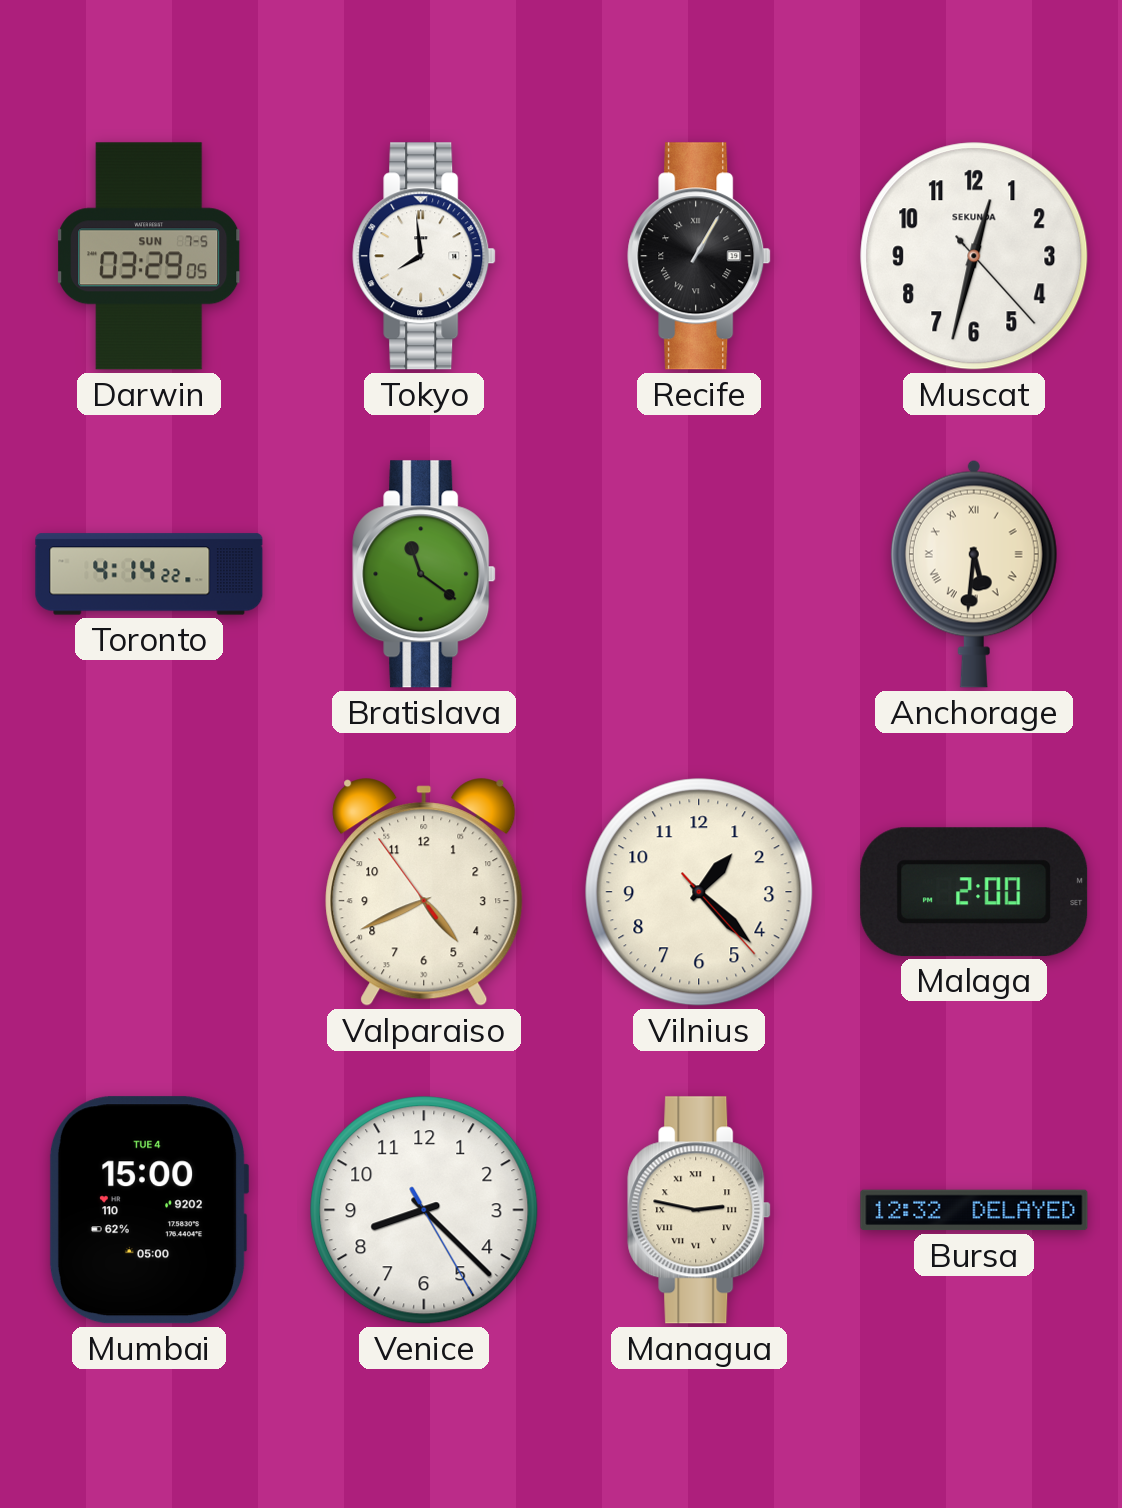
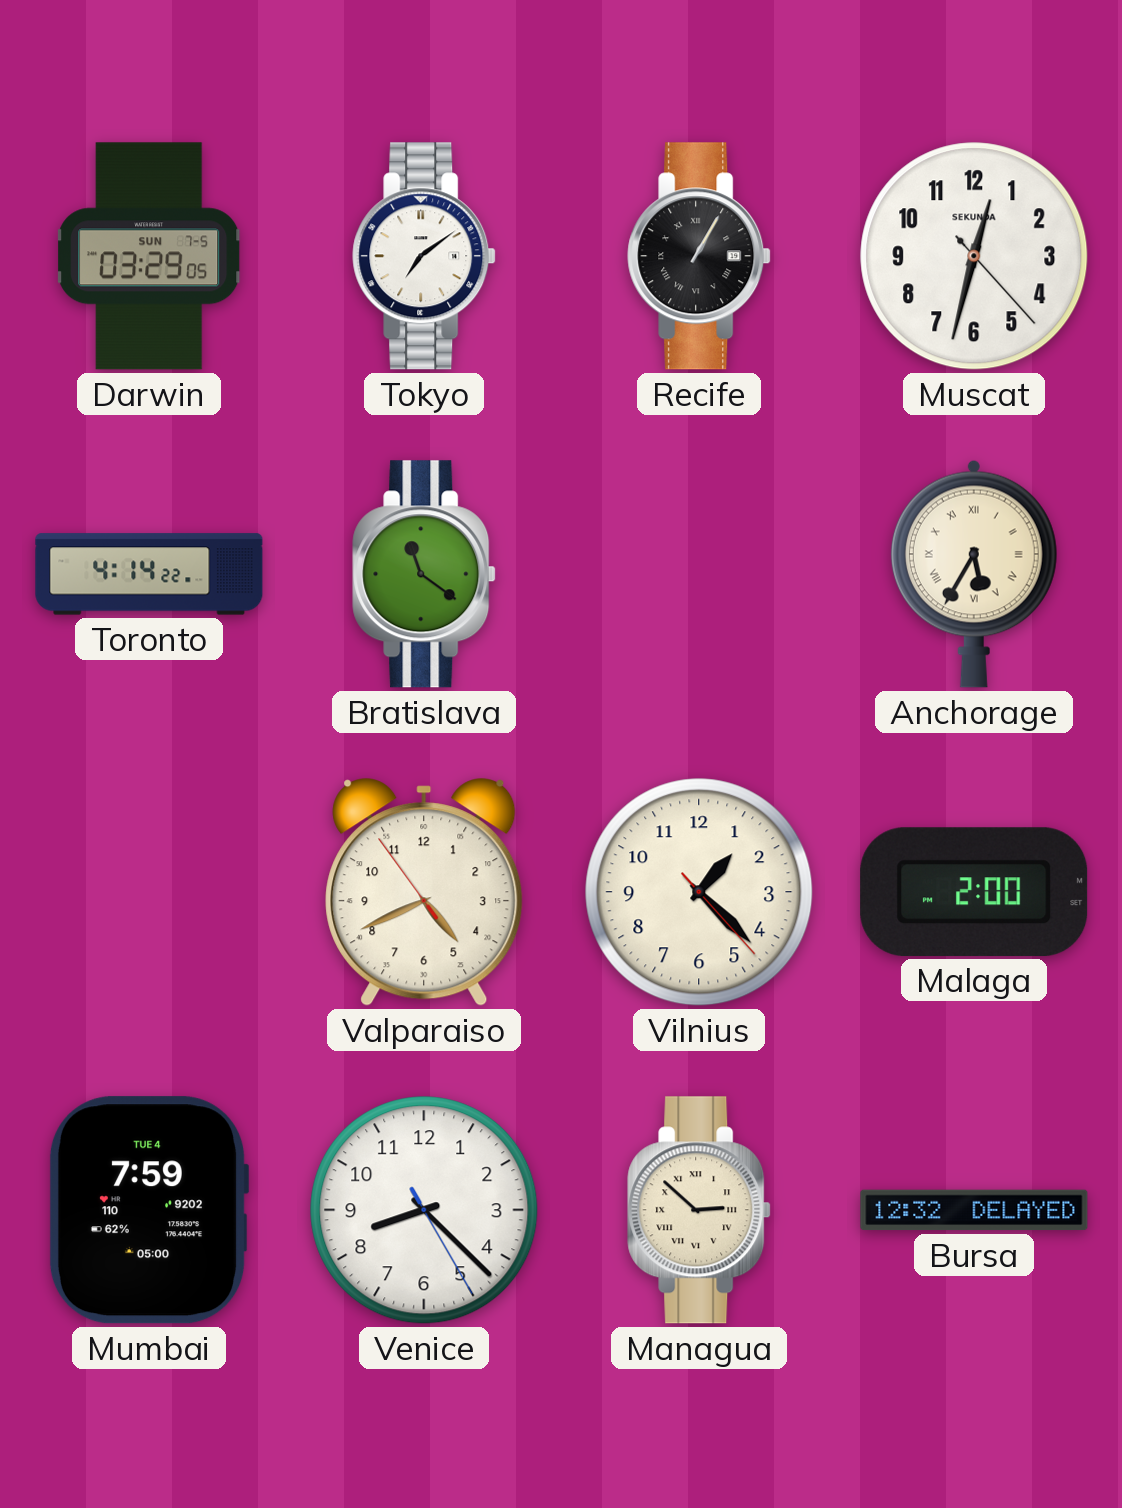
Tokyo: 7:59 -> 7:09
Anchorage: 5:31 -> 5:35
Mumbai: 15:00 -> 7:59
Managua: 2:47 -> 2:52
